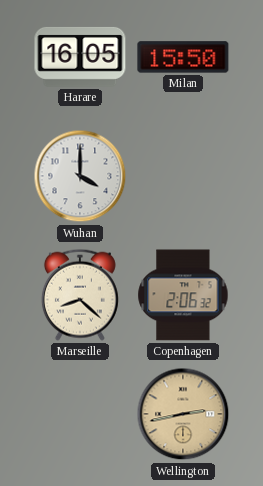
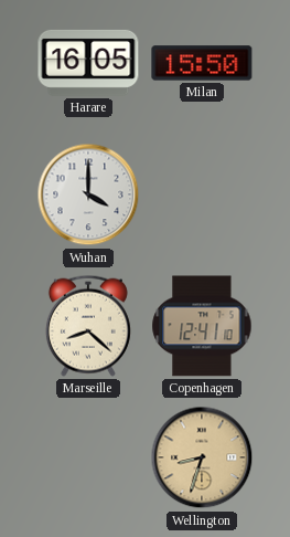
Copenhagen: 2:06 -> 12:41
Wellington: 2:43 -> 8:33
